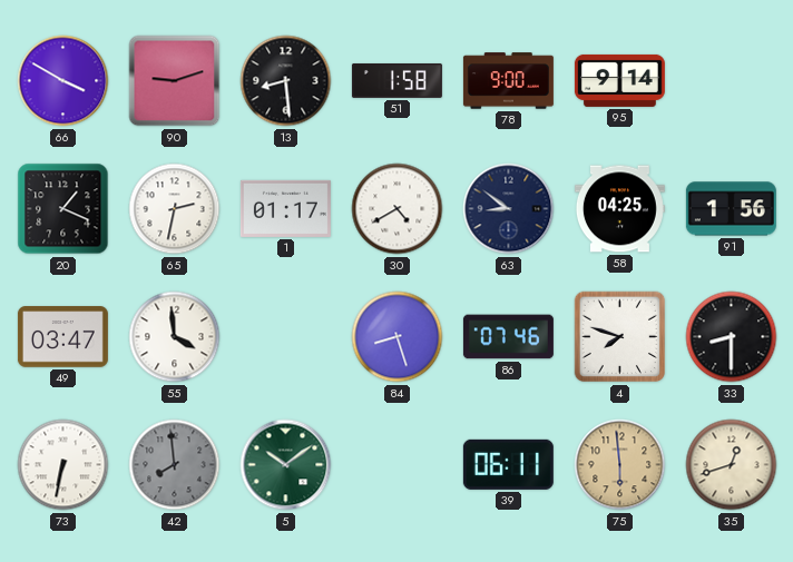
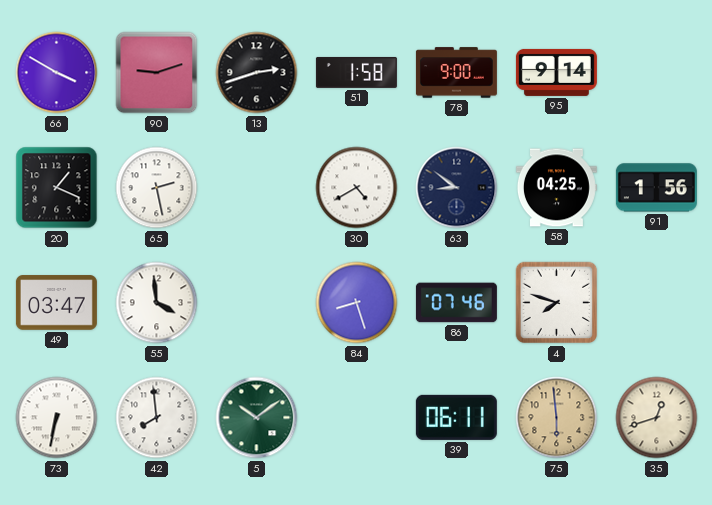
13: 8:29 -> 2:42
65: 2:32 -> 2:28
1: 01:17 -> none
33: 8:30 -> none
42 dial: grey -> white
